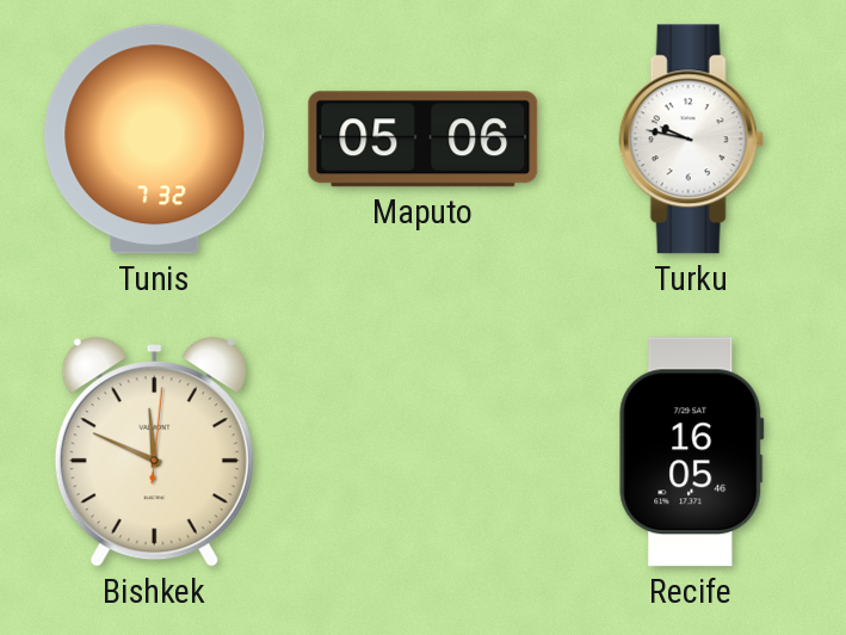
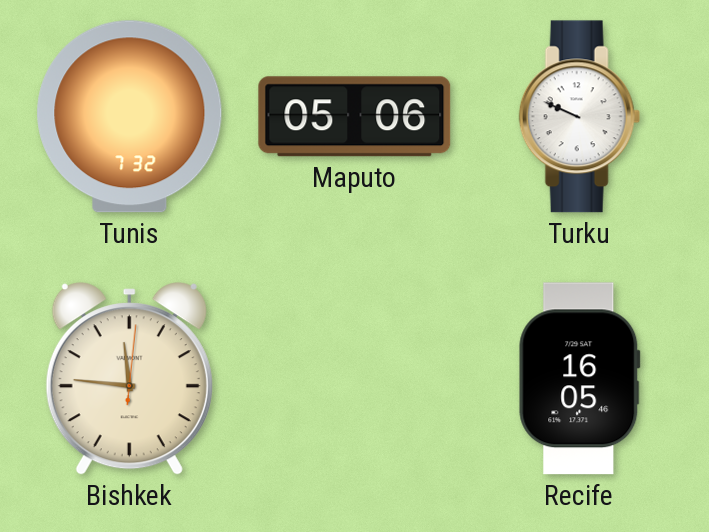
Turku: 9:47 -> 9:49
Bishkek: 11:49 -> 11:46
